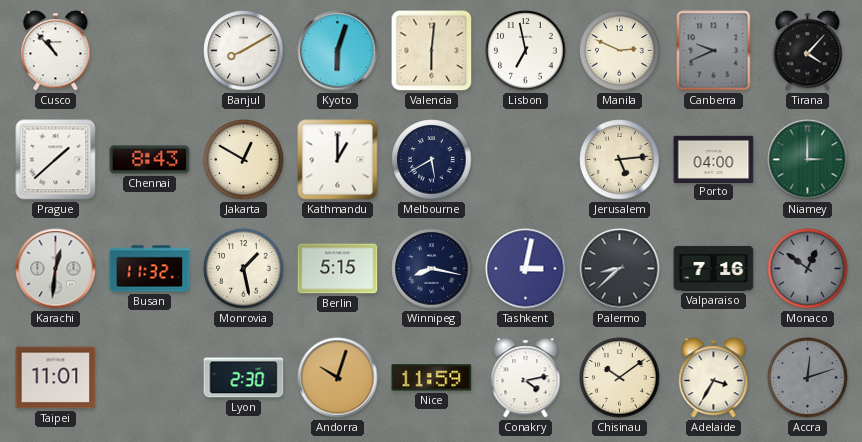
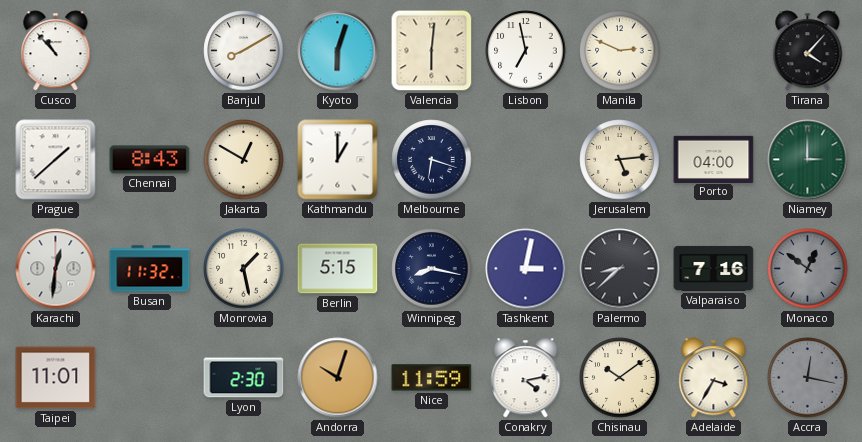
Canberra: 9:41 -> none
Melbourne: 5:40 -> 6:18
Accra: 12:12 -> 12:17
